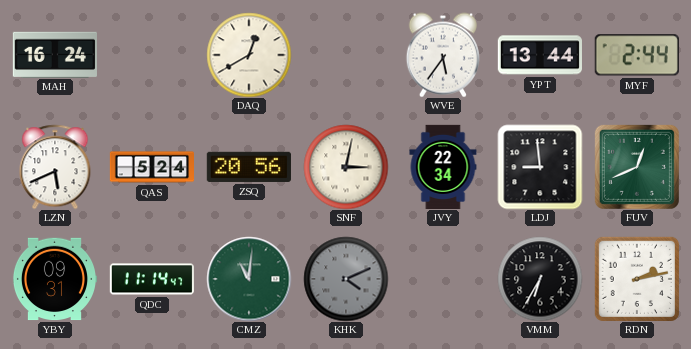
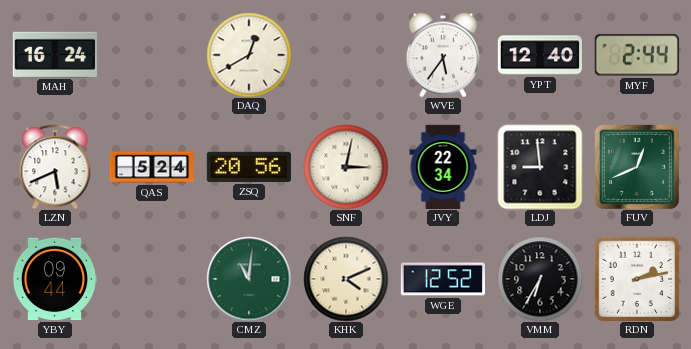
YPT: 13:44 -> 12:40
YBY: 09:31 -> 09:44
QDC: 11:14 -> none
KHK dial: grey -> cream
WGE: none -> 12:52
